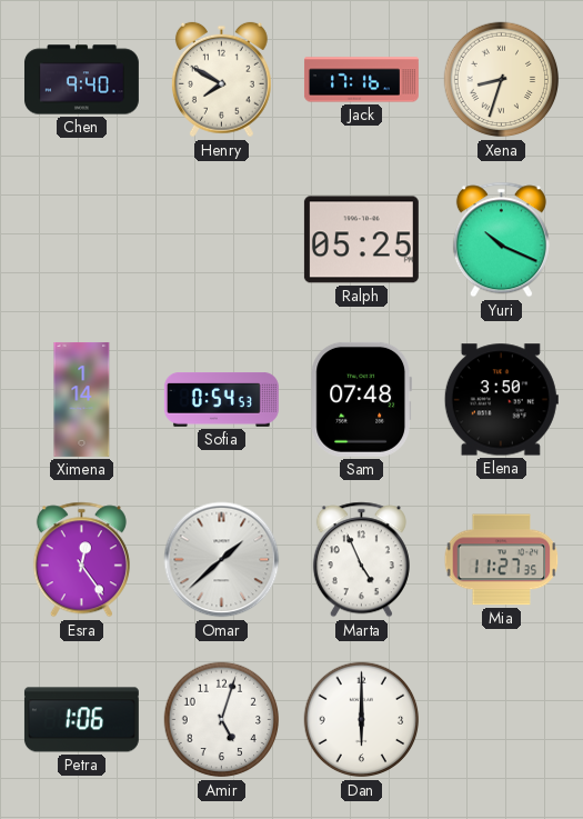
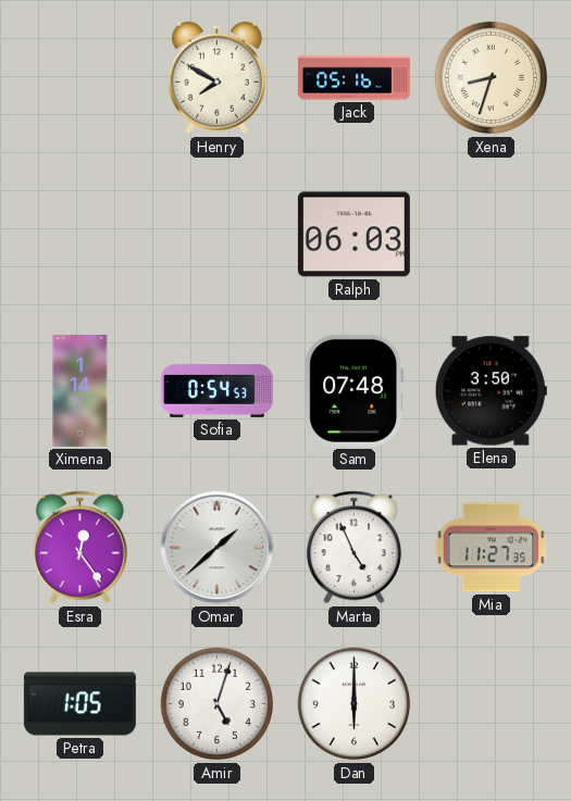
Chen: 9:40 -> none
Jack: 17:16 -> 05:16
Ralph: 05:25 -> 06:03
Yuri: 10:19 -> none
Petra: 1:06 -> 1:05
